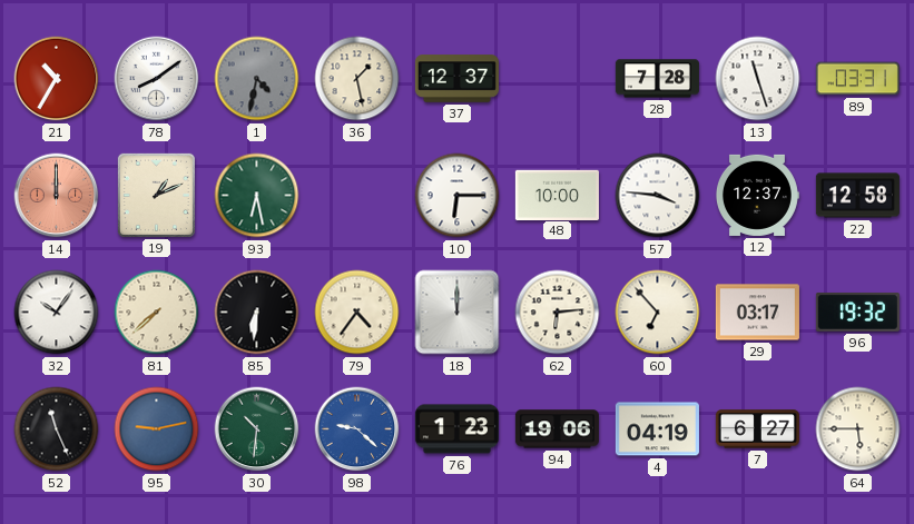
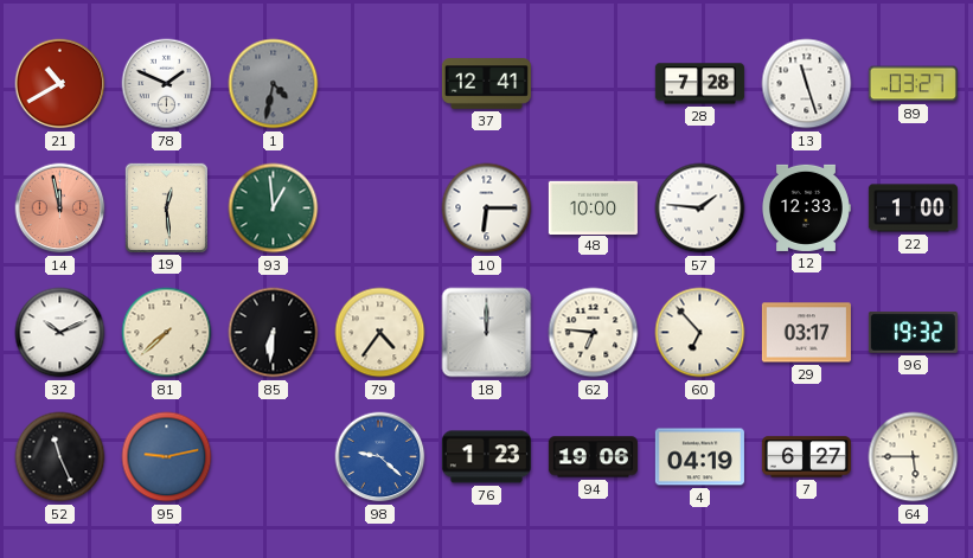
21: 10:35 -> 10:40
78: 8:09 -> 1:49
36: 1:28 -> none
37: 12:37 -> 12:41
89: 03:31 -> 03:27
14: 12:00 -> 11:58
19: 1:11 -> 12:29
93: 6:28 -> 12:59
57: 3:46 -> 1:46
12: 12:37 -> 12:33
22: 12:58 -> 1:00
32: 10:06 -> 10:11
62: 6:14 -> 6:46
30: 10:31 -> none
